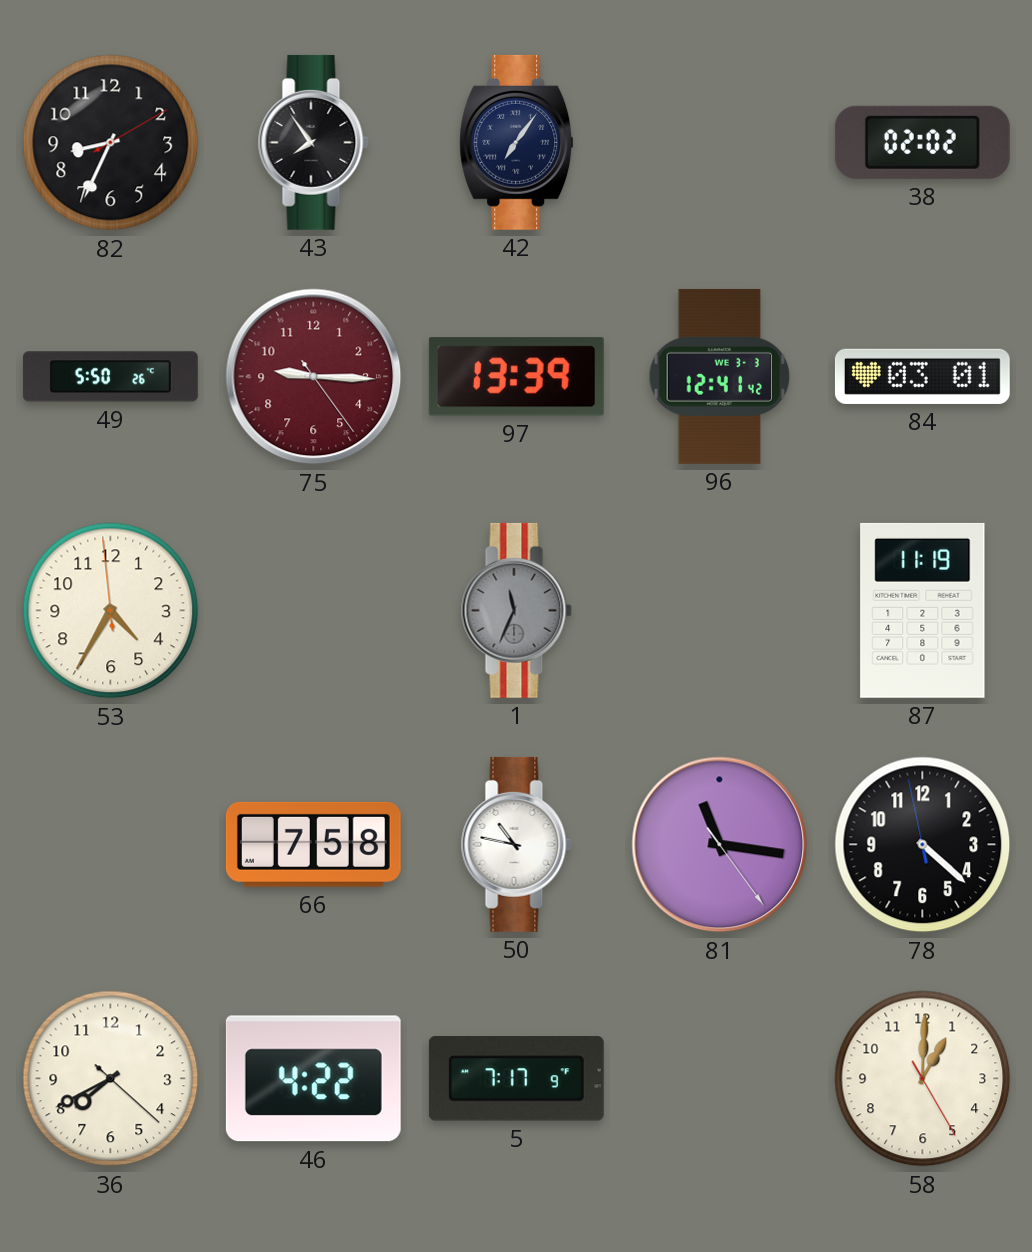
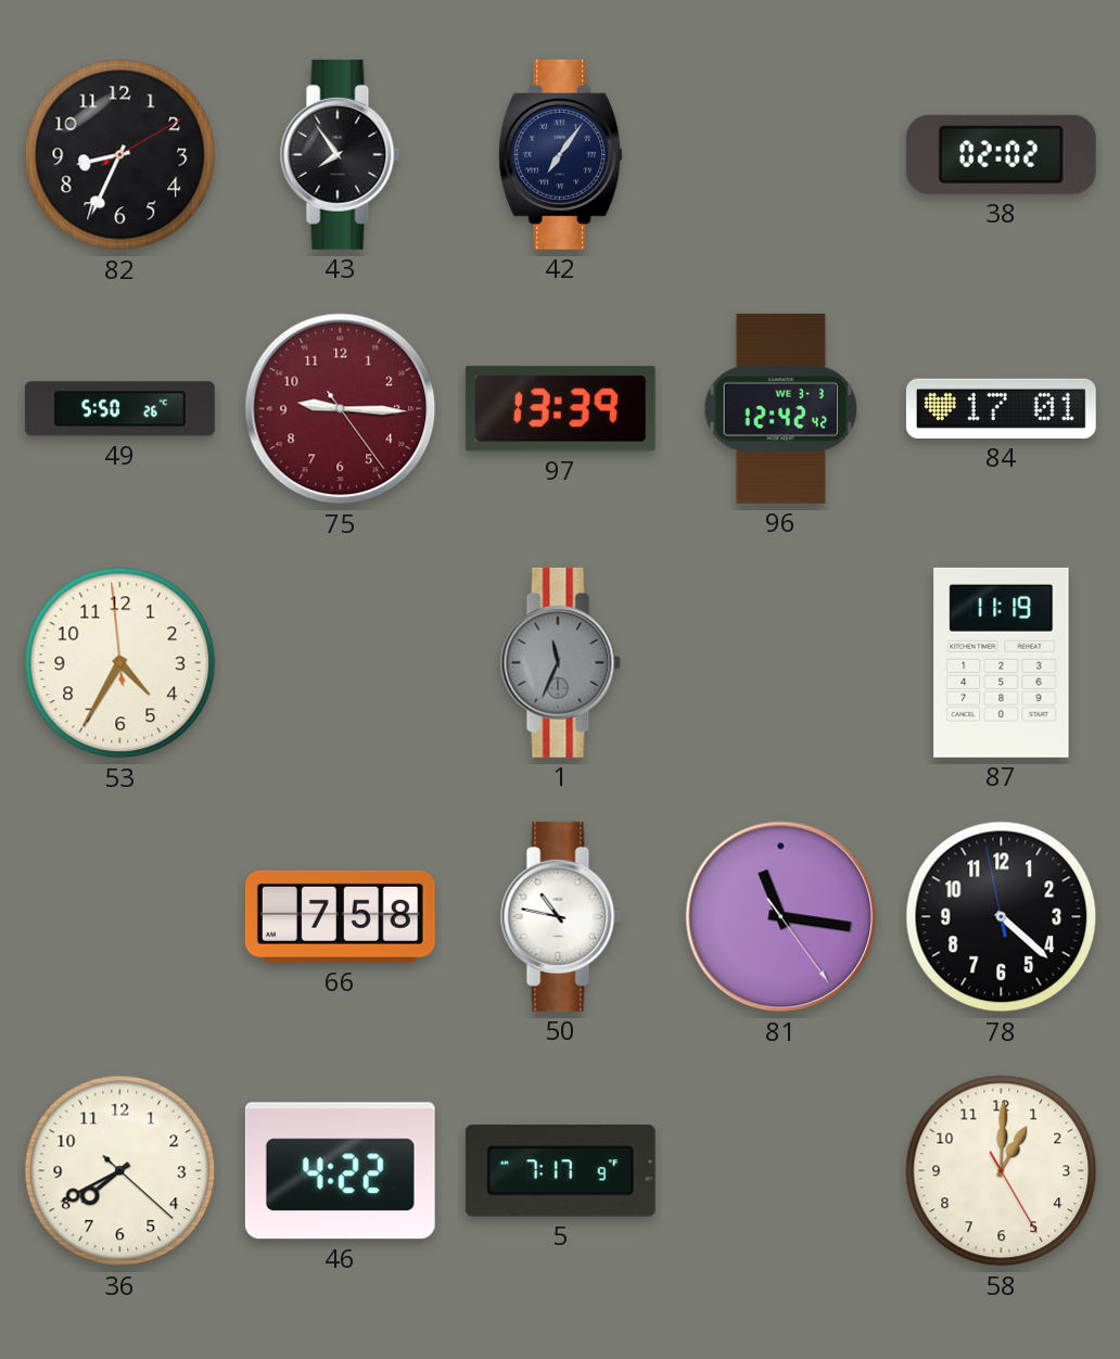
96: 12:41 -> 12:42
84: 03:01 -> 17:01
